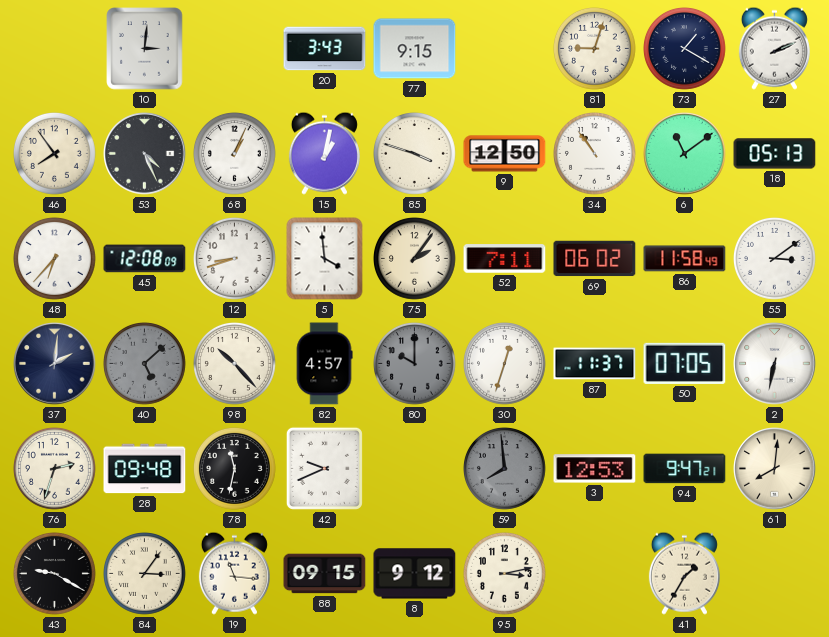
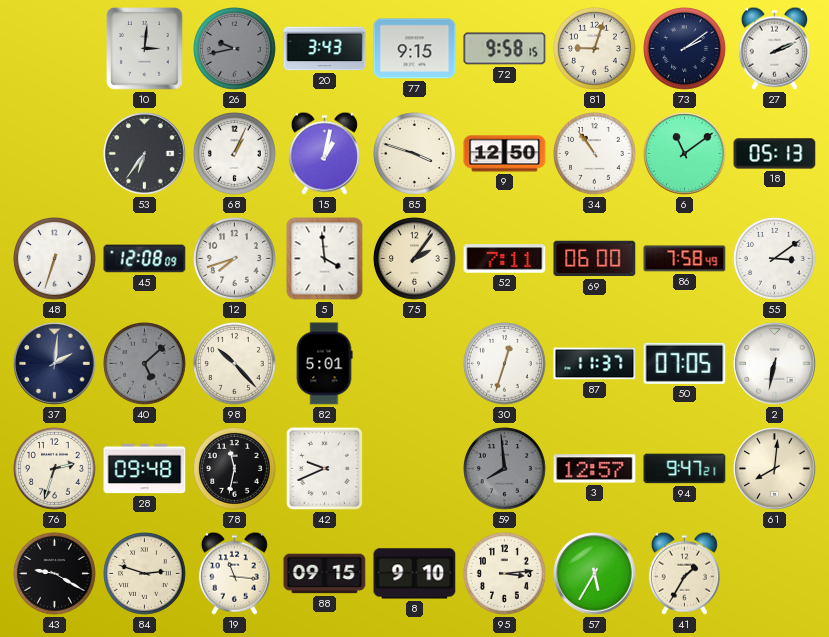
26: none -> 9:43
72: none -> 9:58
73: 1:20 -> 2:09
46: 7:54 -> none
53: 4:26 -> 6:36
48: 6:37 -> 6:33
12: 8:42 -> 7:42
69: 06:02 -> 06:00
86: 11:58 -> 7:58
82: 4:57 -> 5:01
80: 10:00 -> none
3: 12:53 -> 12:57
84: 3:06 -> 2:48
8: 9:12 -> 9:10
95: 3:13 -> 3:14
57: none -> 5:35
